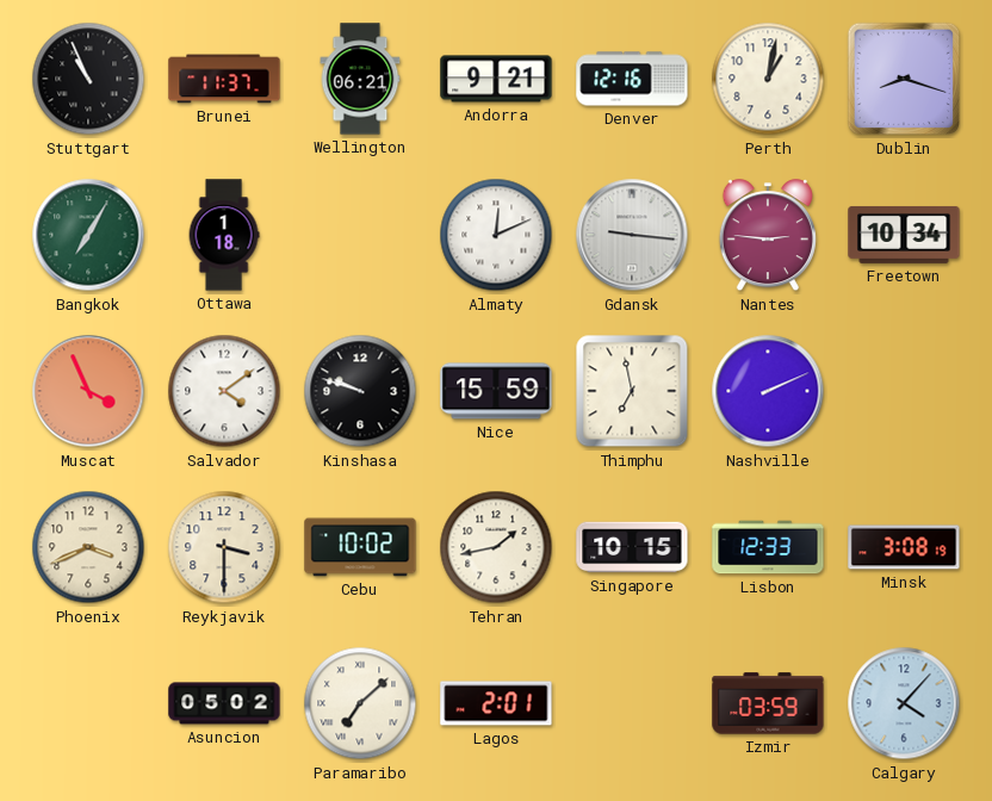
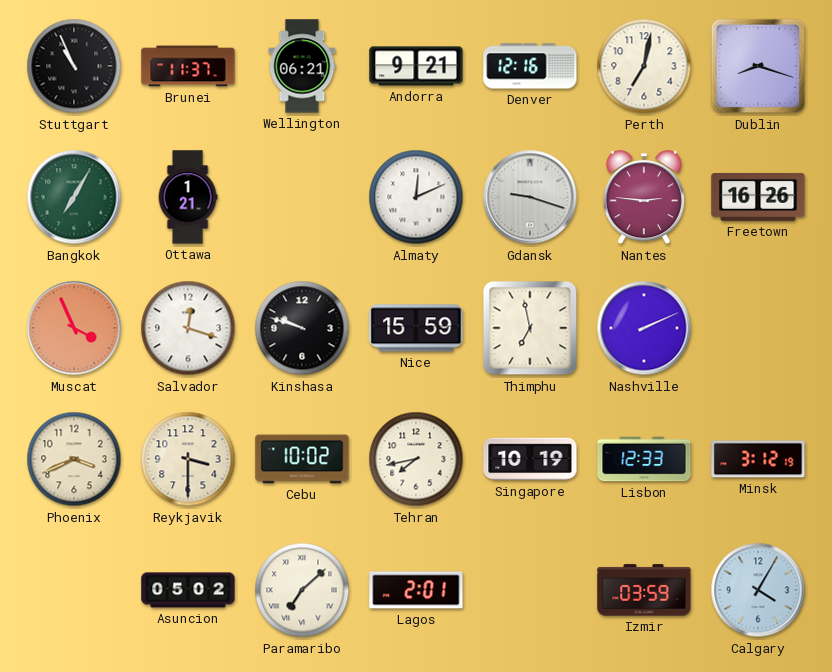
Perth: 1:02 -> 7:02
Ottawa: 1:18 -> 1:21
Gdansk: 9:16 -> 9:18
Freetown: 10:34 -> 16:26
Salvador: 4:09 -> 12:18
Tehran: 1:43 -> 7:43
Singapore: 10:15 -> 10:19
Minsk: 3:08 -> 3:12
Calgary: 4:07 -> 4:05
